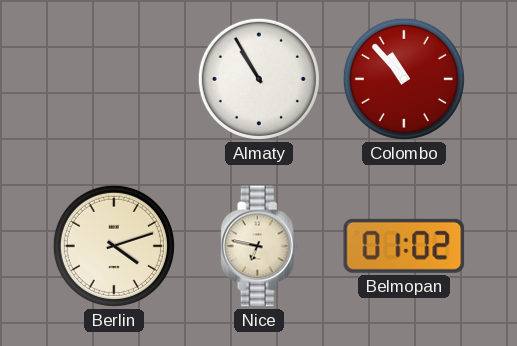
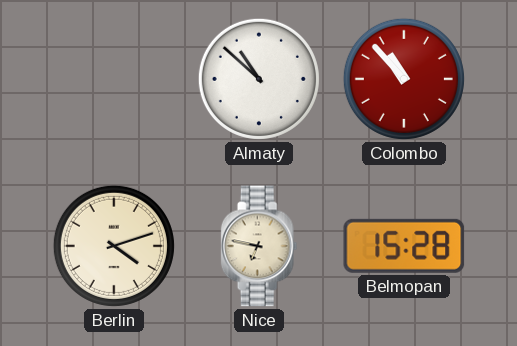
Almaty: 10:55 -> 10:52
Belmopan: 01:02 -> 15:28
